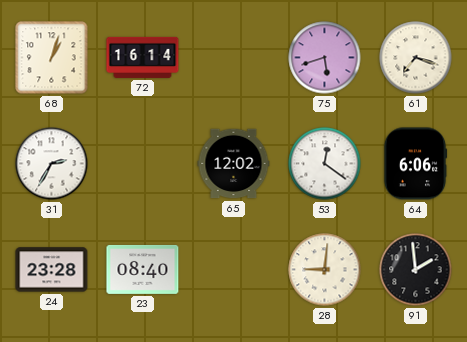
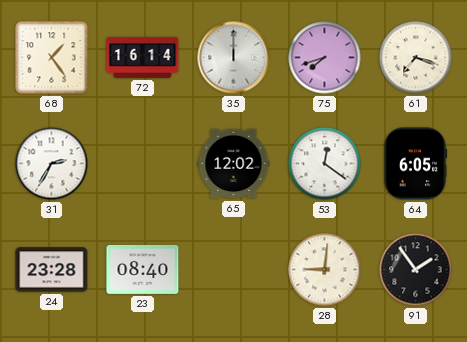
68: 1:03 -> 1:24
35: none -> 12:00
75: 5:42 -> 7:42
64: 6:06 -> 6:05
91: 1:59 -> 1:54
